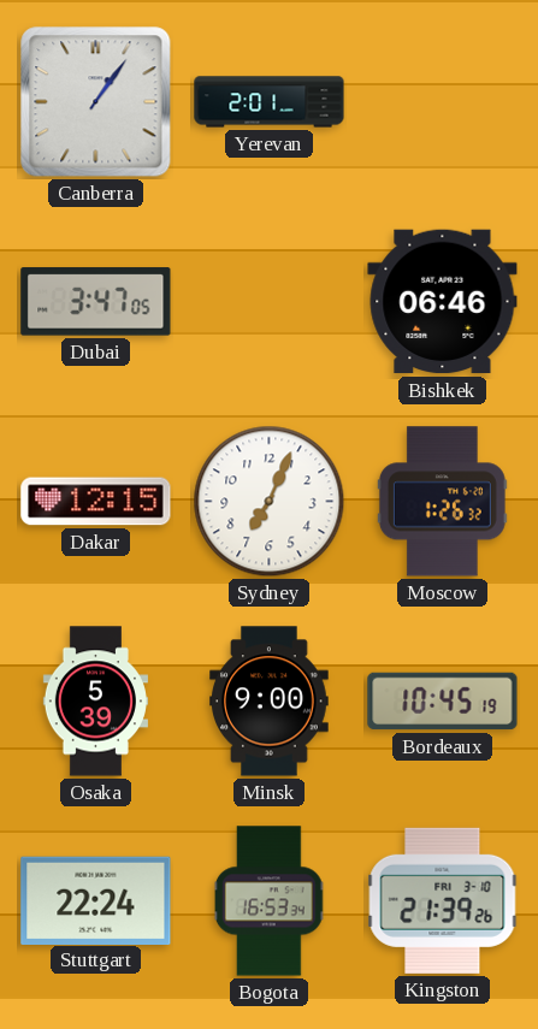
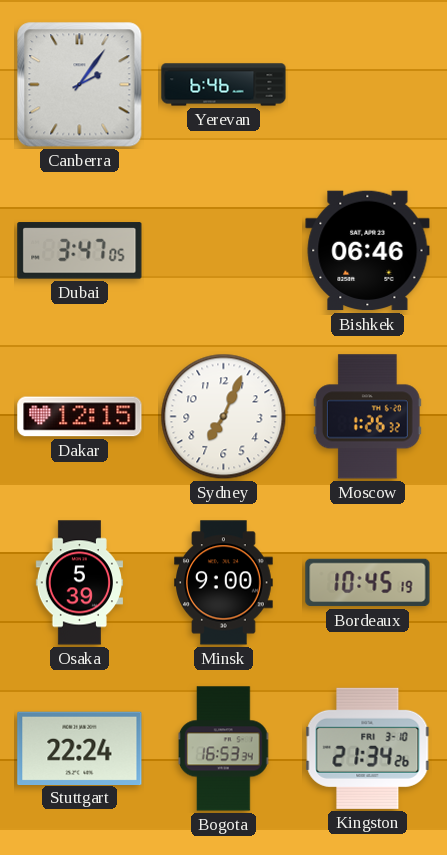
Canberra: 1:06 -> 2:06
Yerevan: 2:01 -> 6:46
Kingston: 21:39 -> 21:34
